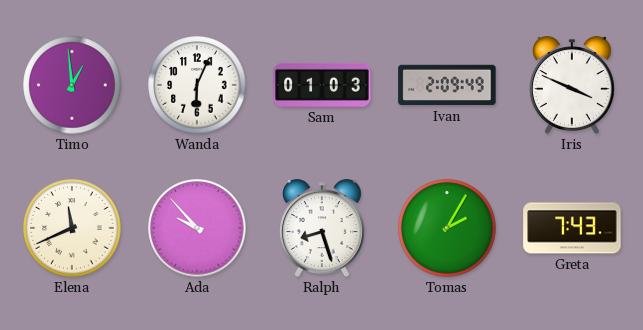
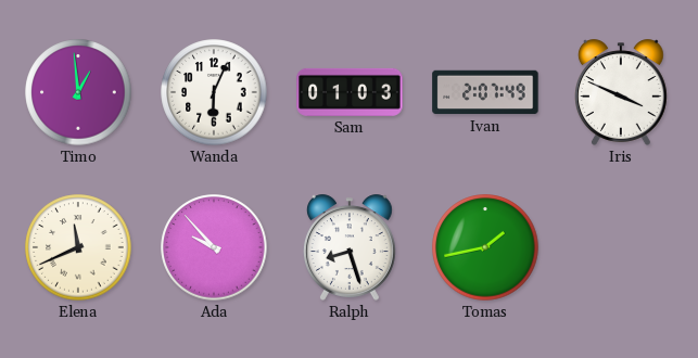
Ivan: 2:09 -> 2:07
Tomas: 2:05 -> 1:43
Greta: 7:43 -> none
